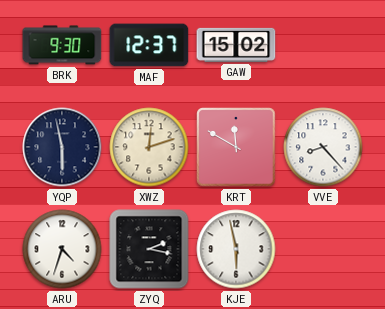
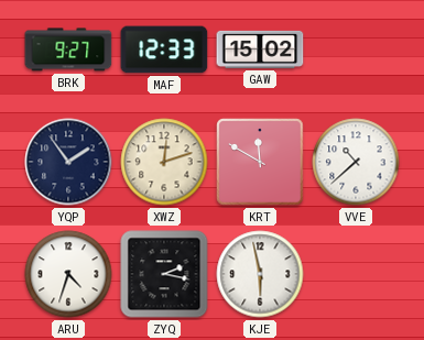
BRK: 9:30 -> 9:27
MAF: 12:37 -> 12:33
YQP: 5:58 -> 1:54
VVE: 8:23 -> 10:38
